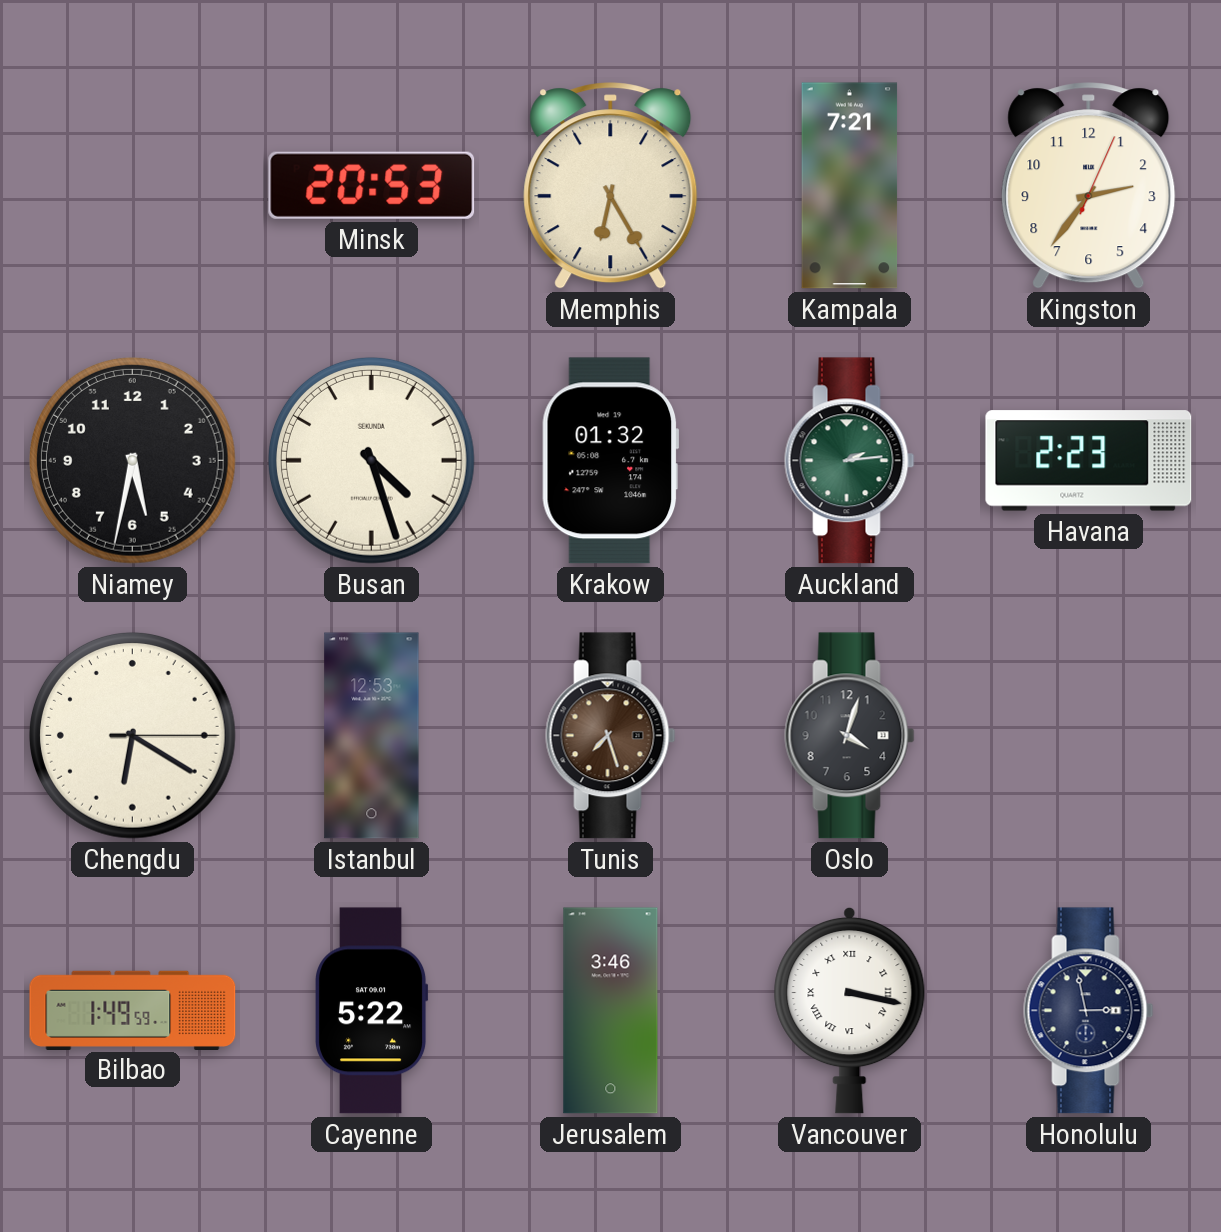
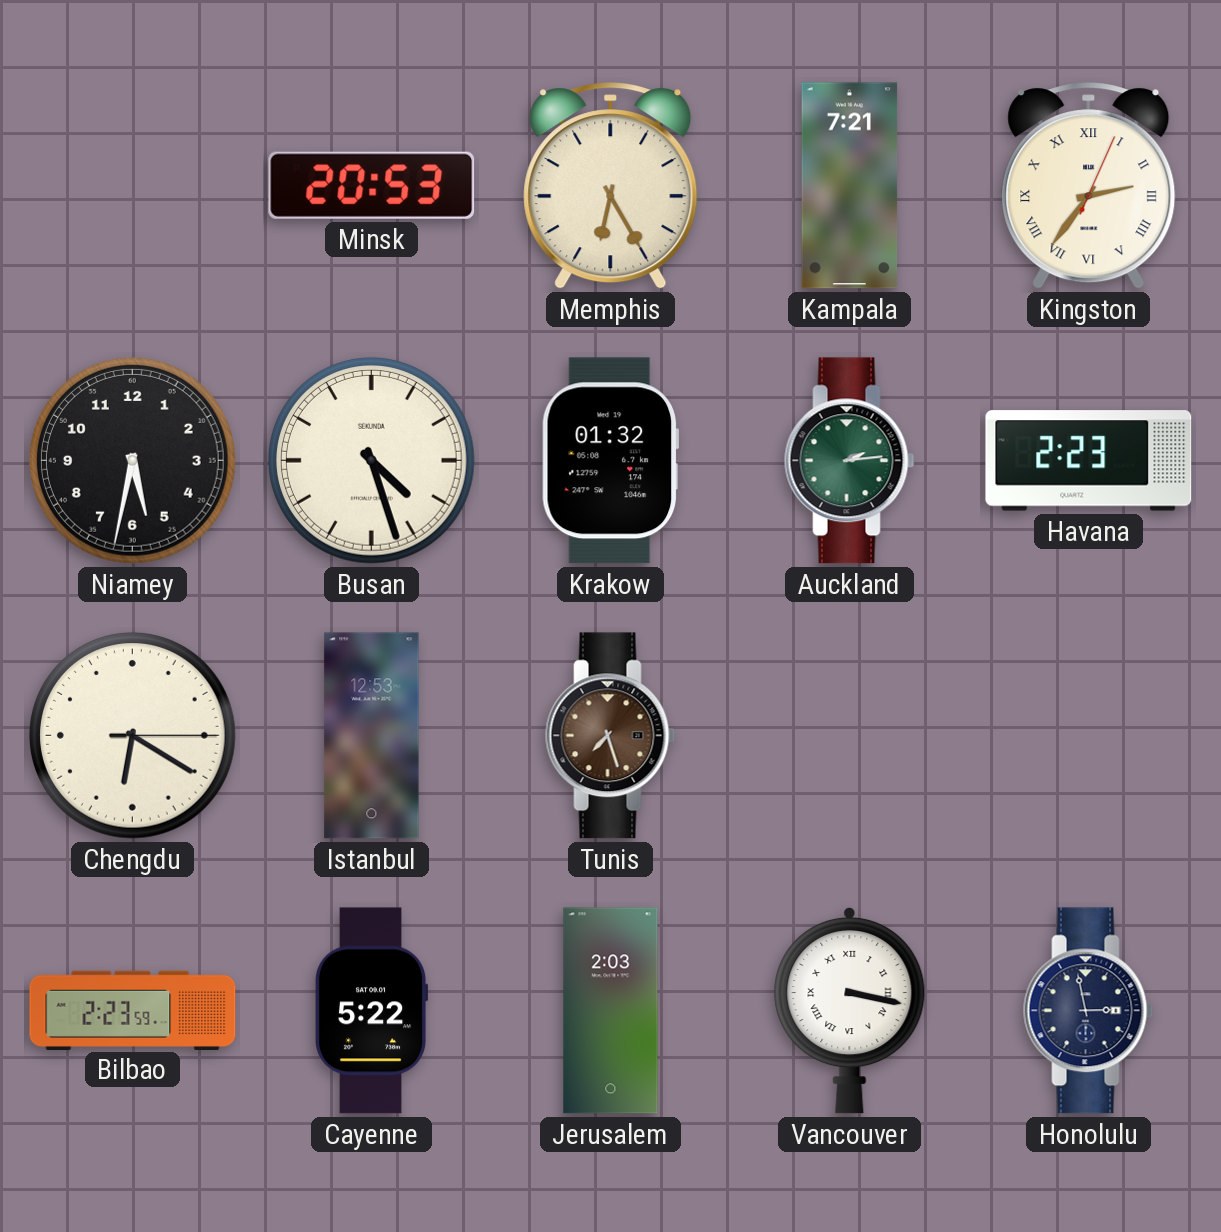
Kingston numerals: Arabic -> Roman
Oslo: 4:03 -> none
Bilbao: 1:49 -> 2:23
Jerusalem: 3:46 -> 2:03
